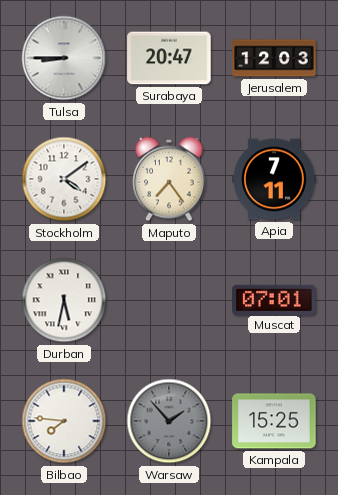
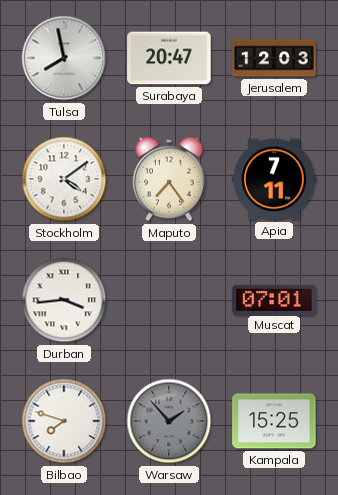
Tulsa: 8:45 -> 7:58
Durban: 5:32 -> 3:44
Bilbao: 7:46 -> 7:48
